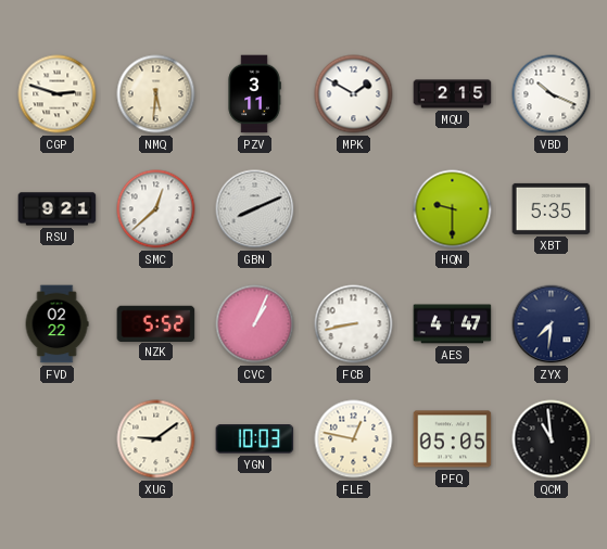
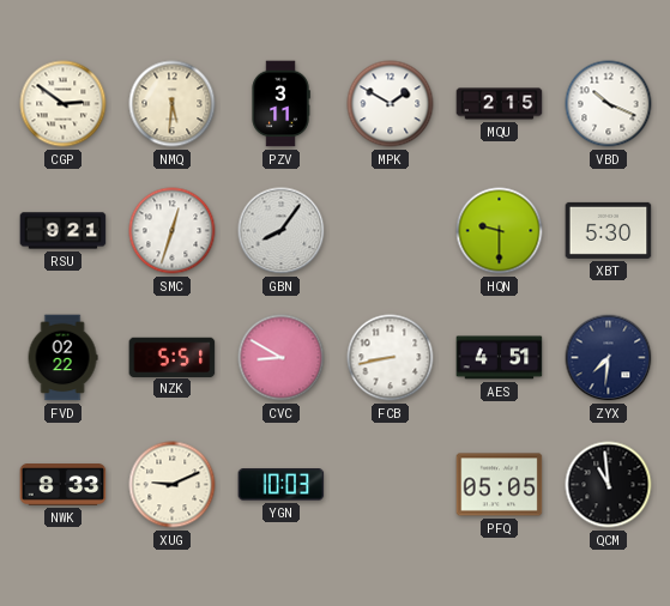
CGP: 2:48 -> 2:51
SMC: 12:38 -> 12:33
GBN: 8:11 -> 8:06
XBT: 5:35 -> 5:30
NZK: 5:52 -> 5:51
CVC: 1:04 -> 8:50
AES: 4:47 -> 4:51
NWK: none -> 8:33
XUG: 9:09 -> 9:11
FLE: 12:47 -> none
